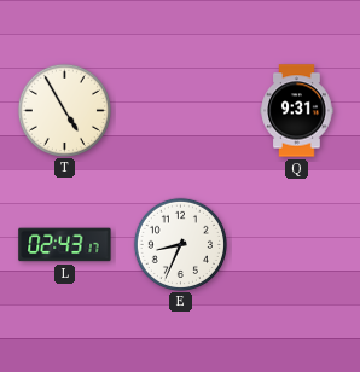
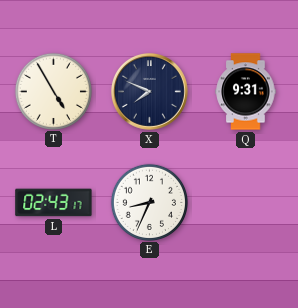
X: none -> 7:49
